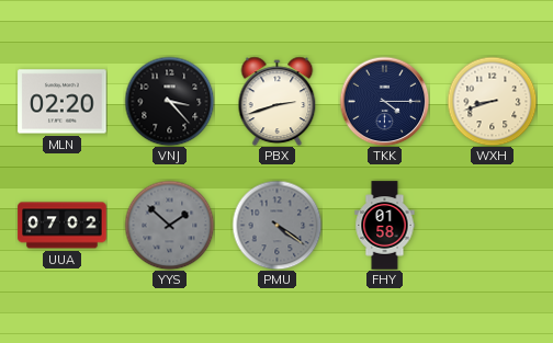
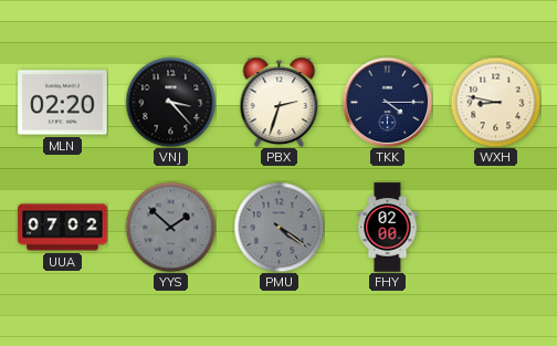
PBX: 2:42 -> 2:33
WXH: 8:42 -> 8:47
FHY: 01:58 -> 02:00
